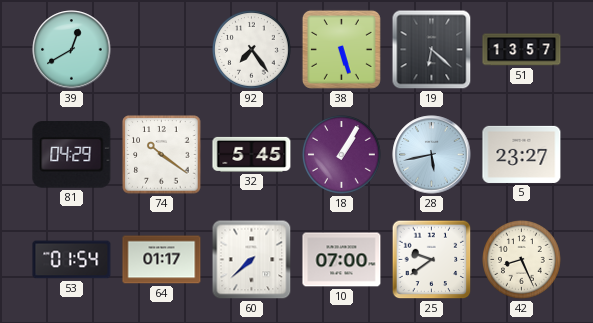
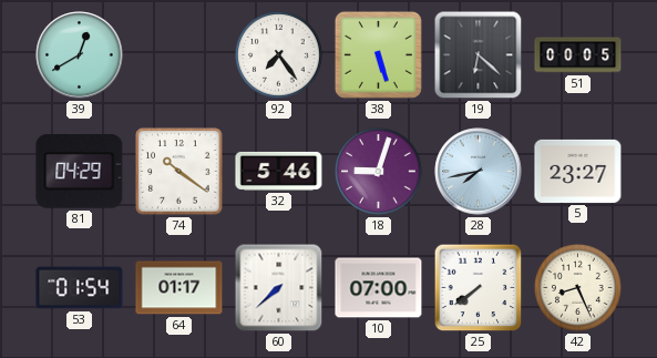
51: 13:57 -> 00:05
32: 5:45 -> 5:46
18: 1:05 -> 9:03
28: 5:43 -> 7:43
25: 9:39 -> 7:39
